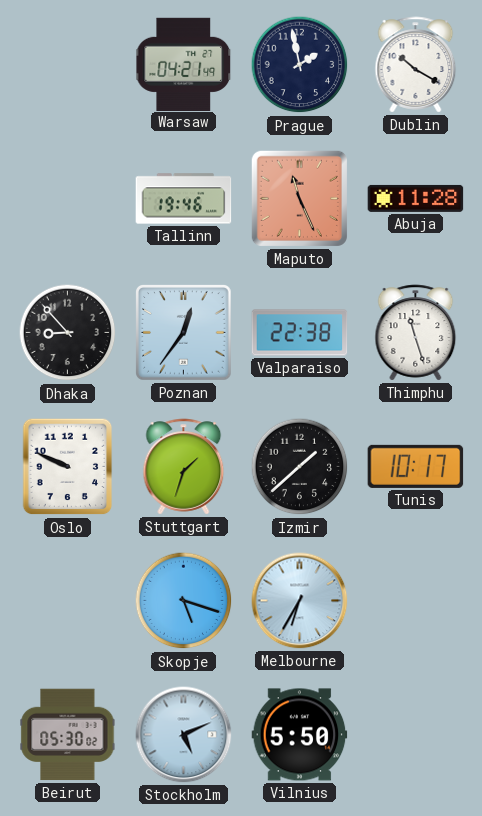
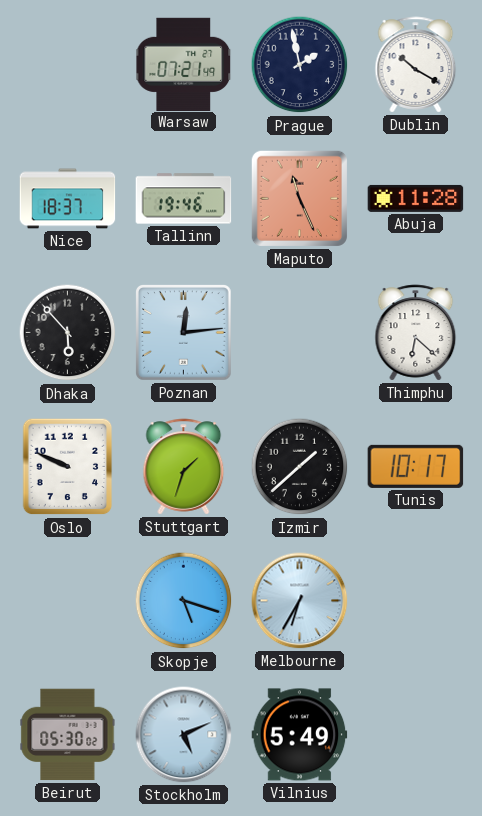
Warsaw: 04:21 -> 07:21
Nice: none -> 18:37
Dhaka: 8:53 -> 5:53
Poznan: 12:36 -> 12:14
Valparaiso: 22:38 -> none
Thimphu: 11:27 -> 6:22
Vilnius: 5:50 -> 5:49
